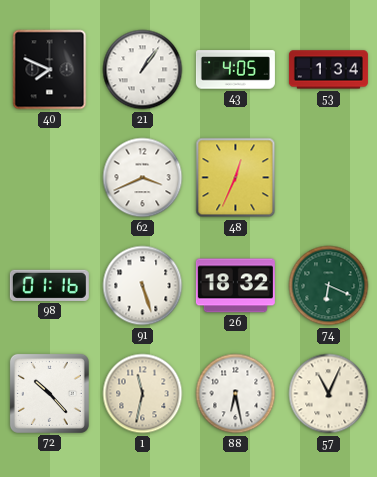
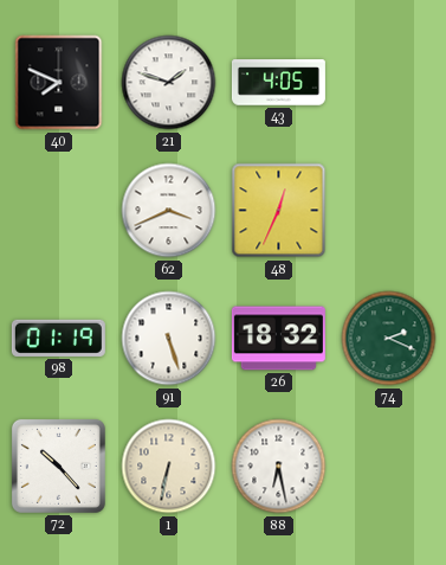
21: 1:06 -> 1:48
53: 1:34 -> none
98: 01:16 -> 01:19
74: 6:19 -> 2:19
1: 11:32 -> 6:32
57: 11:04 -> none
